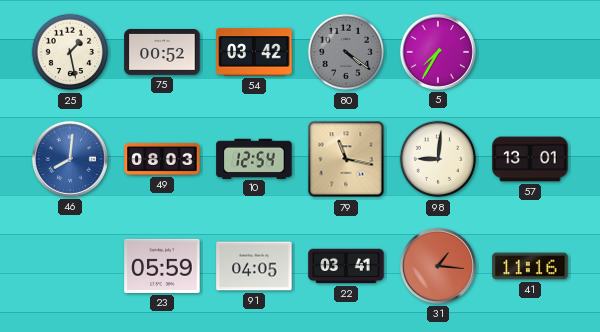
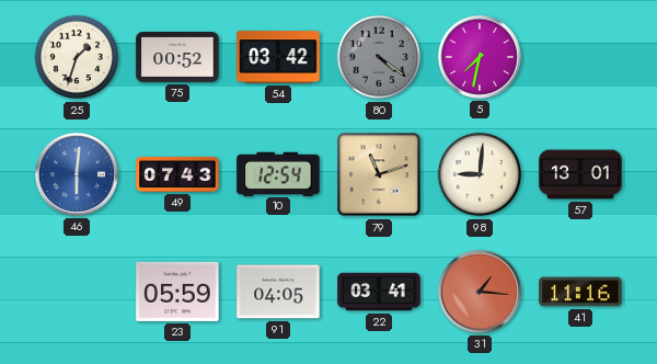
25: 1:28 -> 1:33
5: 7:35 -> 7:32
46: 8:01 -> 6:01
49: 08:03 -> 07:43
79: 11:17 -> 11:12
